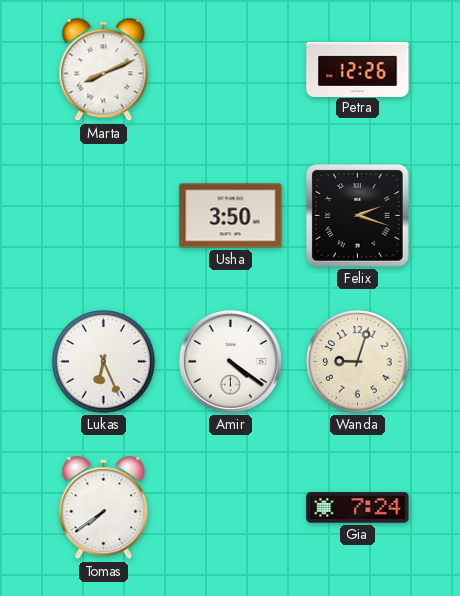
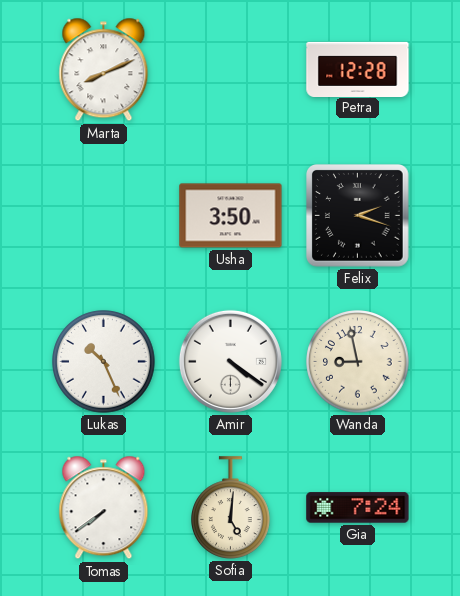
Petra: 12:26 -> 12:28
Lukas: 6:26 -> 10:26
Wanda: 9:03 -> 8:58
Sofia: none -> 5:01
